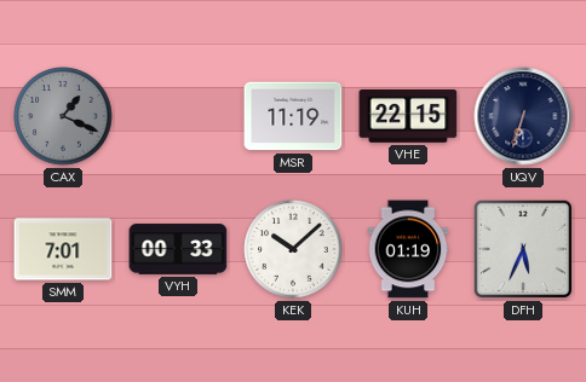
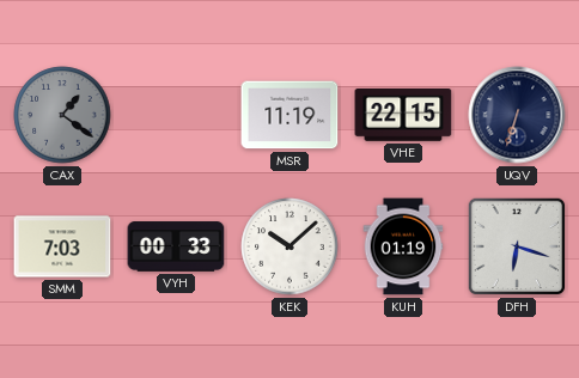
CAX: 1:19 -> 1:21
SMM: 7:01 -> 7:03
DFH: 5:34 -> 6:18
